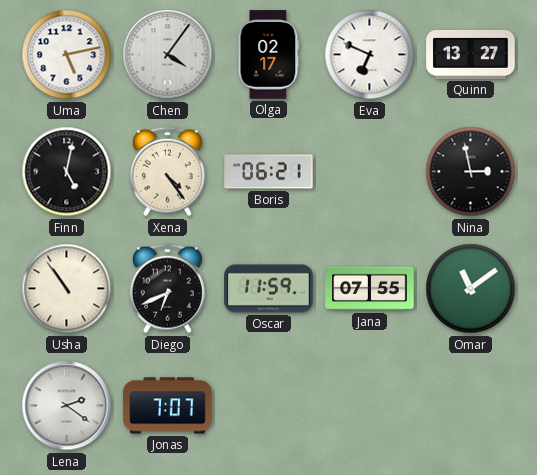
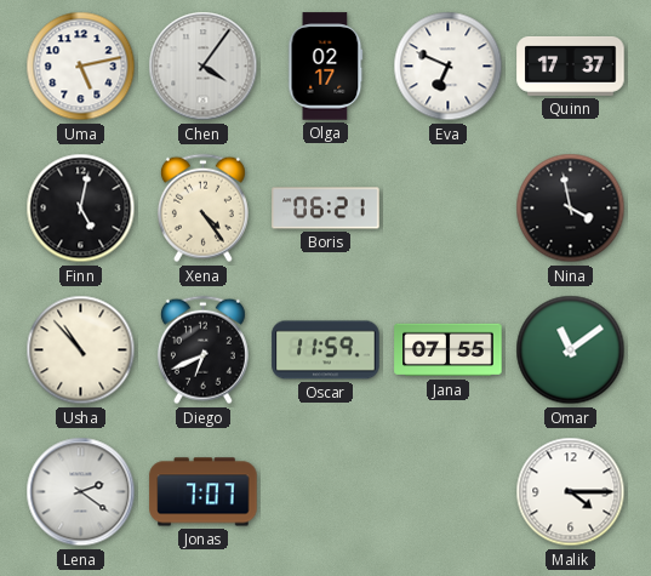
Quinn: 13:27 -> 17:37
Nina: 2:58 -> 3:58
Usha: 10:54 -> 10:53
Malik: none -> 4:15
